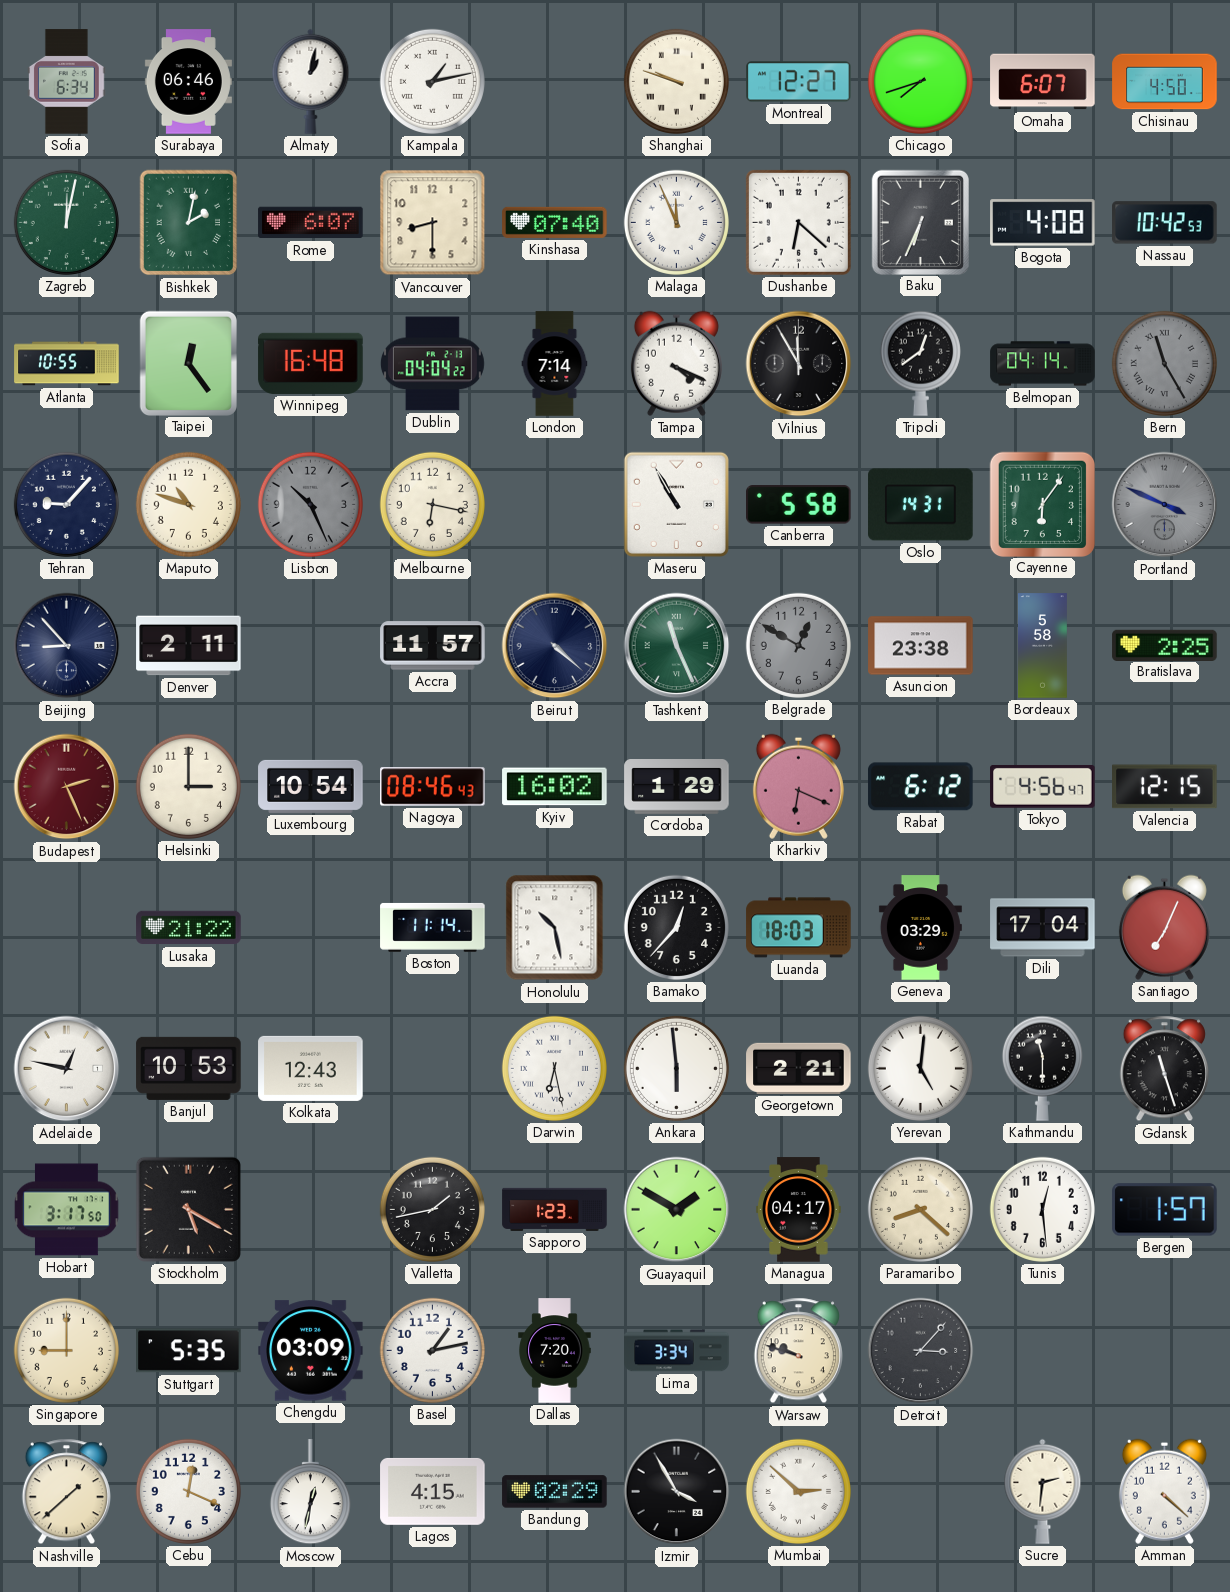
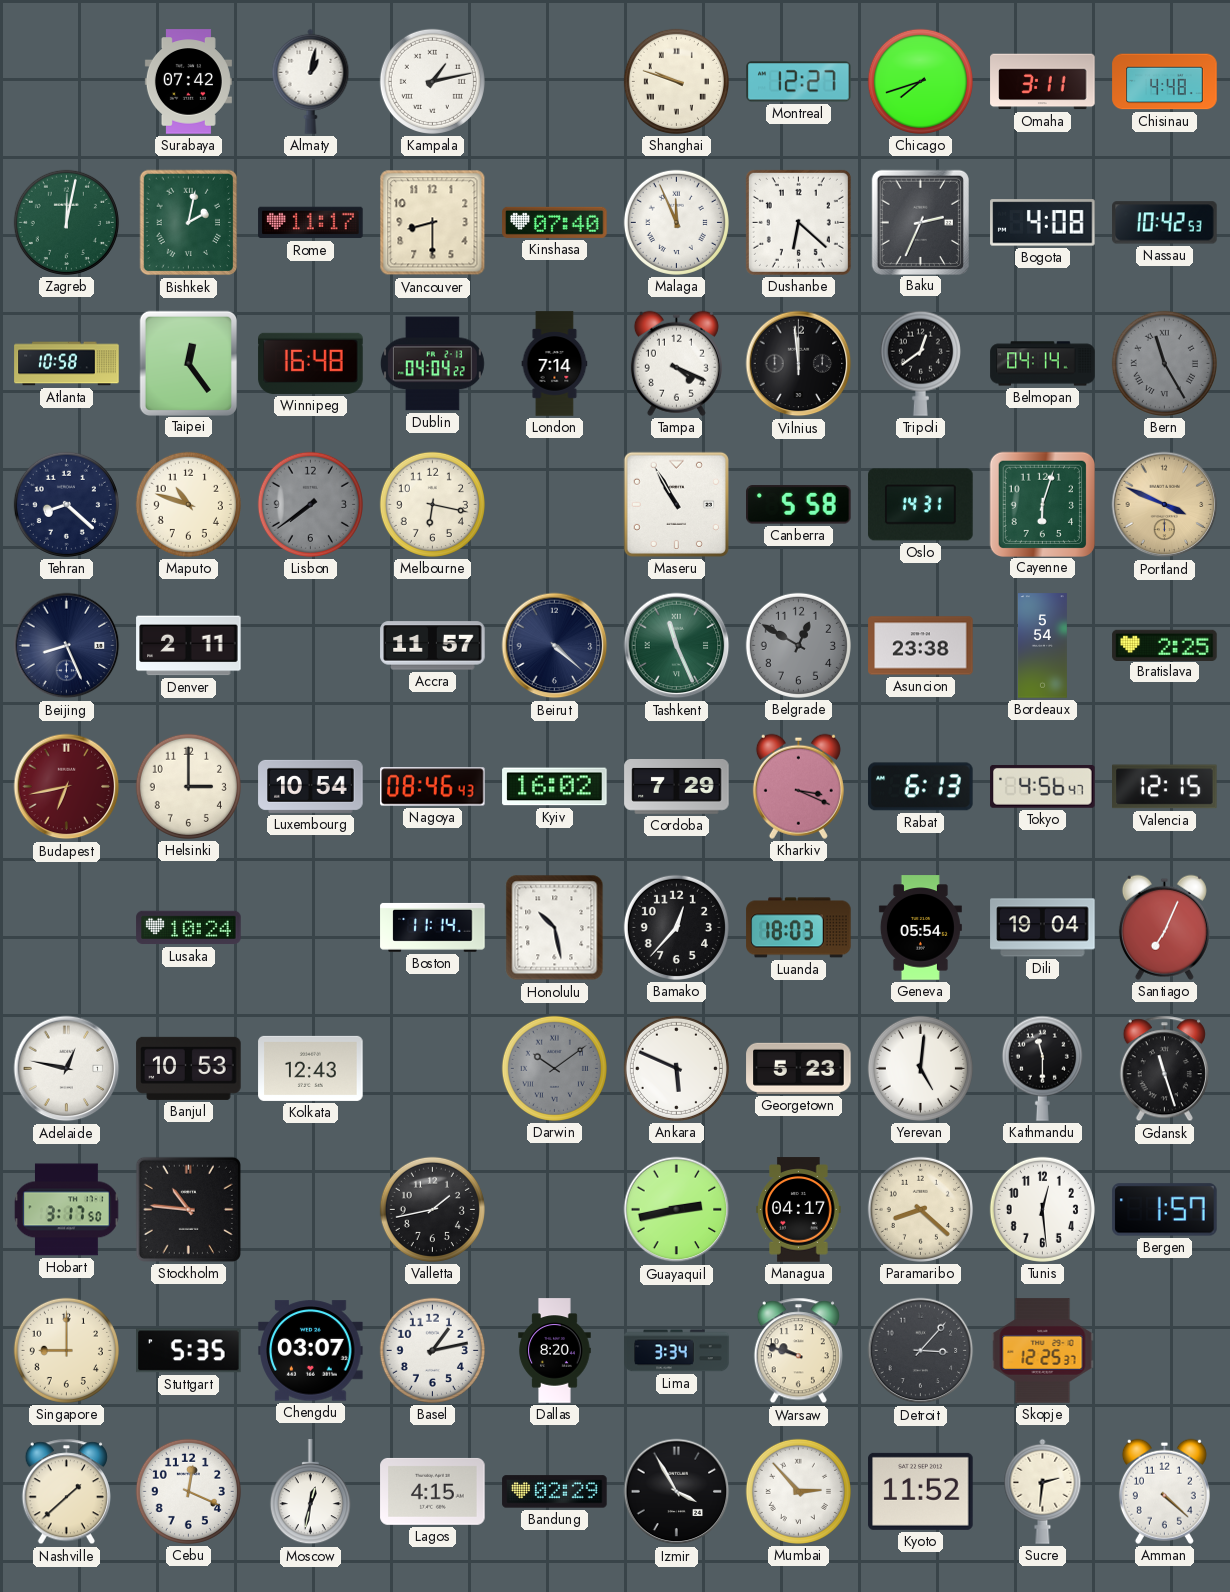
Sofia: 6:34 -> none
Surabaya: 06:46 -> 07:42
Omaha: 6:07 -> 3:11
Chisinau: 4:50 -> 4:48
Rome: 6:07 -> 11:17
Baku: 6:34 -> 2:34
Atlanta: 10:55 -> 10:58
Vilnius: 11:55 -> 11:59
Tehran: 9:07 -> 8:22
Lisbon: 10:26 -> 7:39
Cayenne: 6:06 -> 6:03
Portland dial: grey -> champagne
Beijing: 8:53 -> 8:26
Bordeaux: 5:58 -> 5:54
Budapest: 2:26 -> 6:43
Cordoba: 1:29 -> 7:29
Kharkiv: 6:19 -> 3:19
Rabat: 6:12 -> 6:13
Lusaka: 21:22 -> 10:24
Geneva: 03:29 -> 05:54
Dili: 17:04 -> 19:04
Darwin: 6:28 -> 10:09
Darwin dial: white -> grey
Ankara: 5:59 -> 5:49
Georgetown: 2:21 -> 5:23
Stockholm: 5:20 -> 10:46
Sapporo: 1:23 -> none
Guayaquil: 1:50 -> 2:43
Chengdu: 03:09 -> 03:07
Dallas: 7:20 -> 8:20
Skopje: none -> 12:25
Mumbai: 2:52 -> 2:53
Kyoto: none -> 11:52
